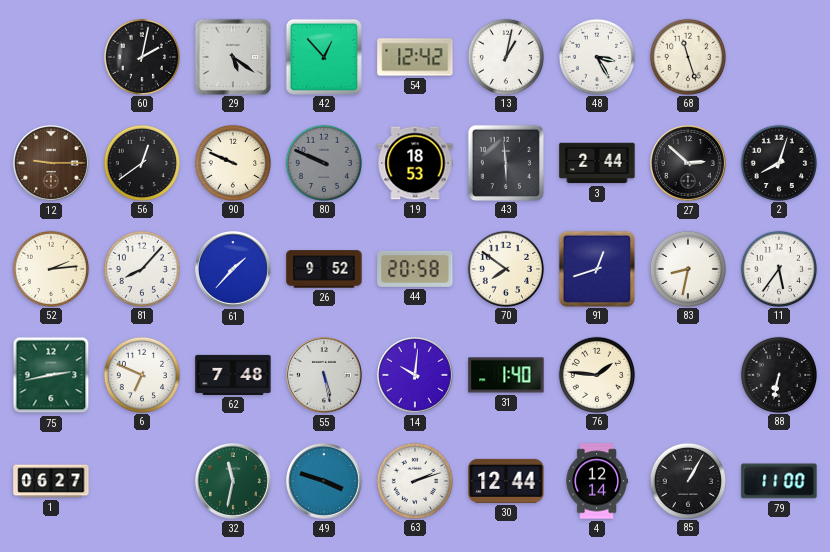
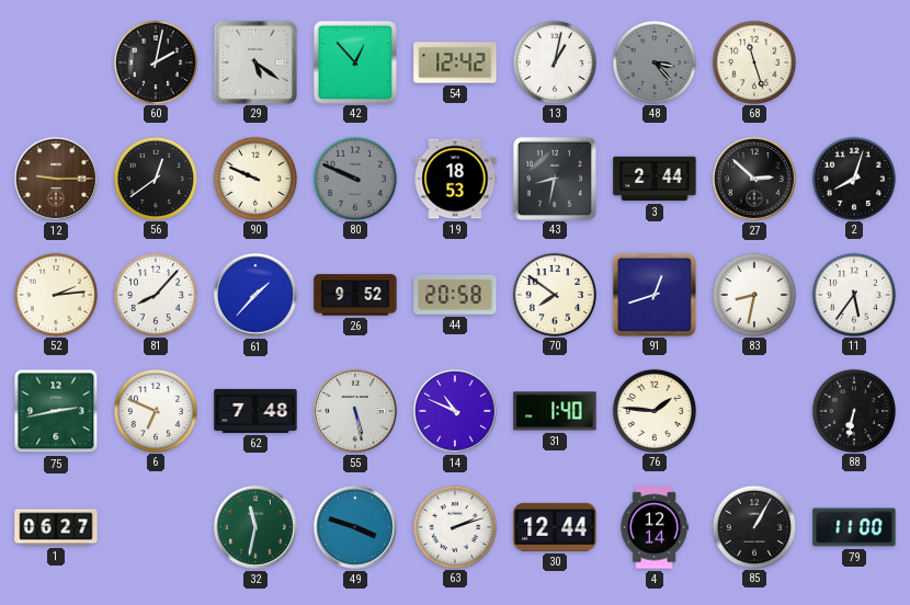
48: 3:25 -> 3:23
48 dial: white -> grey
43: 5:59 -> 8:32
14: 10:01 -> 10:49
